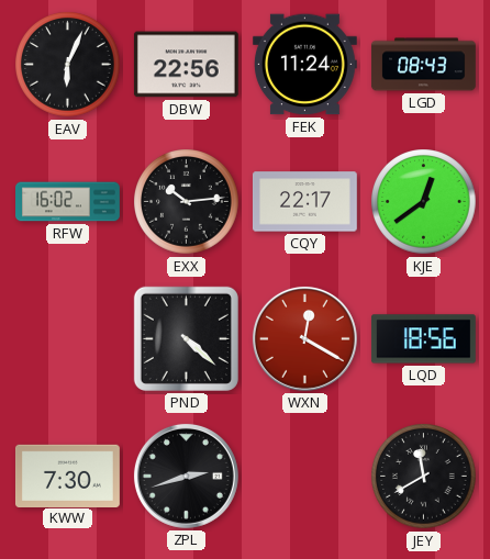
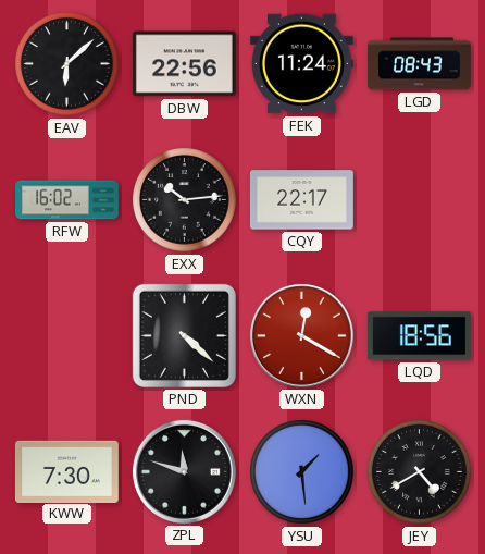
EAV: 6:04 -> 6:08
KJE: 12:39 -> none
ZPL: 2:42 -> 11:48
YSU: none -> 1:29
JEY: 11:40 -> 4:40
